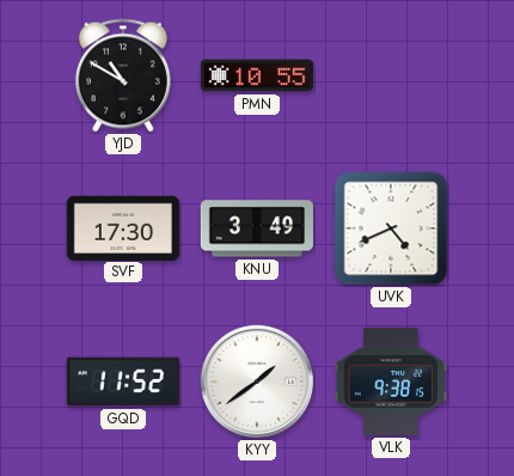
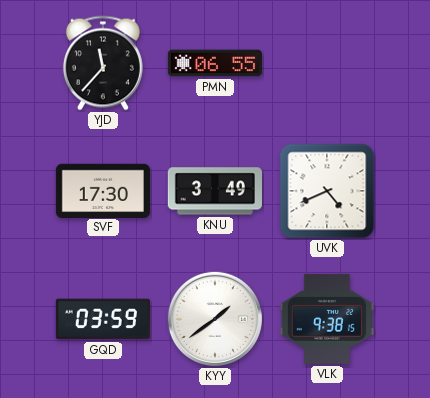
YJD: 10:50 -> 11:37
PMN: 10:55 -> 06:55
GQD: 11:52 -> 03:59
